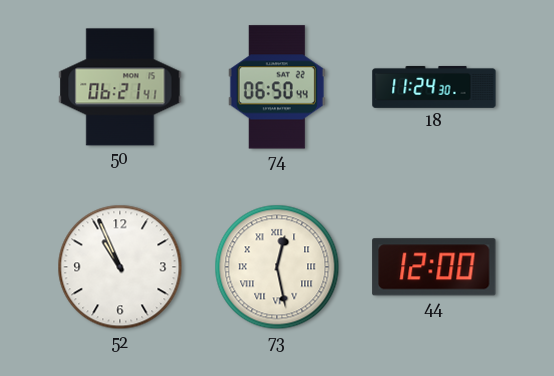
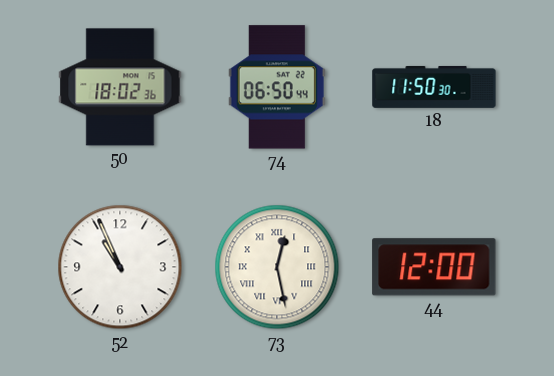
50: 06:21 -> 18:02
18: 11:24 -> 11:50
